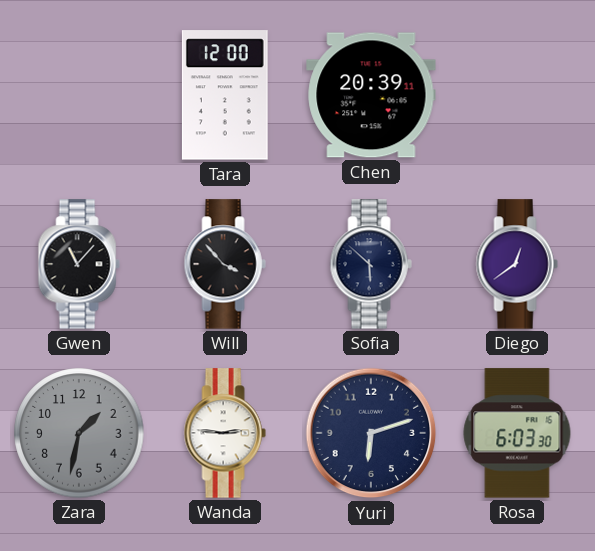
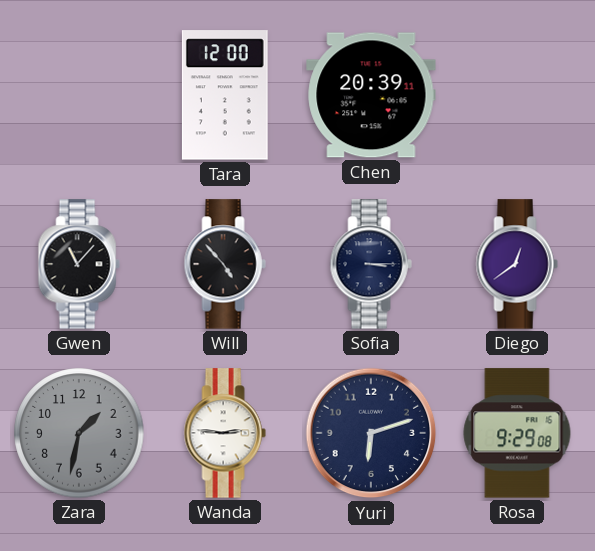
Will: 3:53 -> 4:53
Sofia: 5:52 -> 3:15
Rosa: 6:03 -> 9:29
